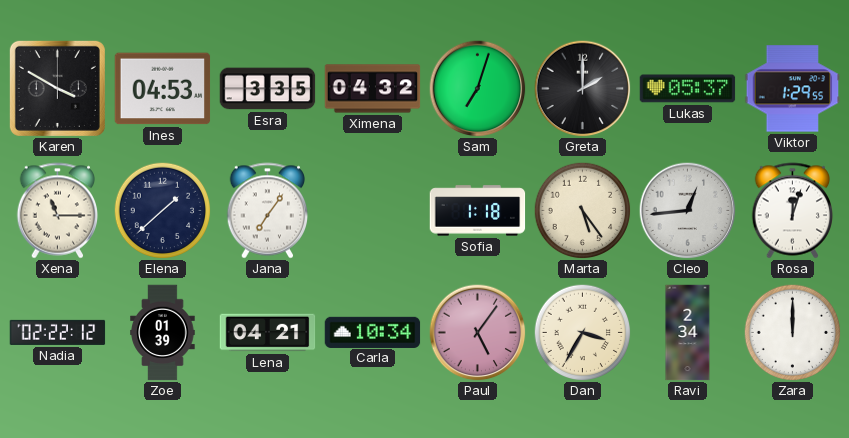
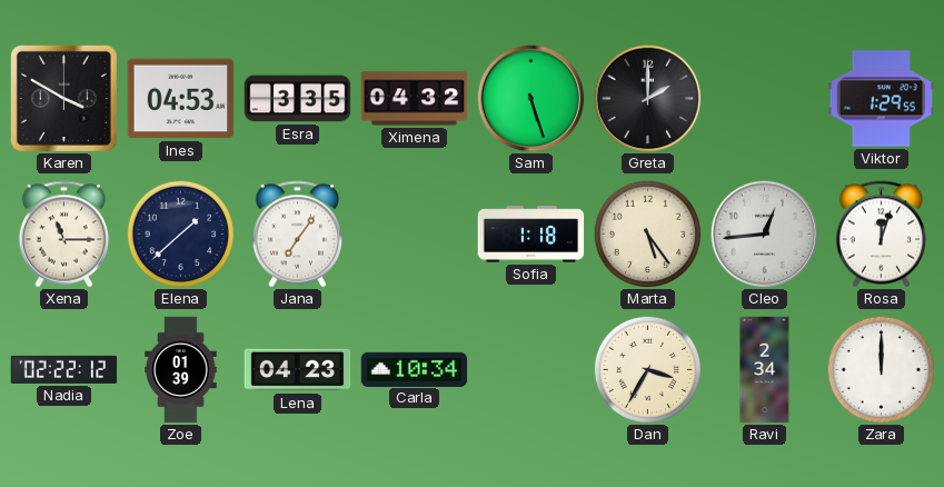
Sam: 7:03 -> 5:27
Lukas: 05:37 -> none
Lena: 04:21 -> 04:23
Paul: 5:06 -> none
